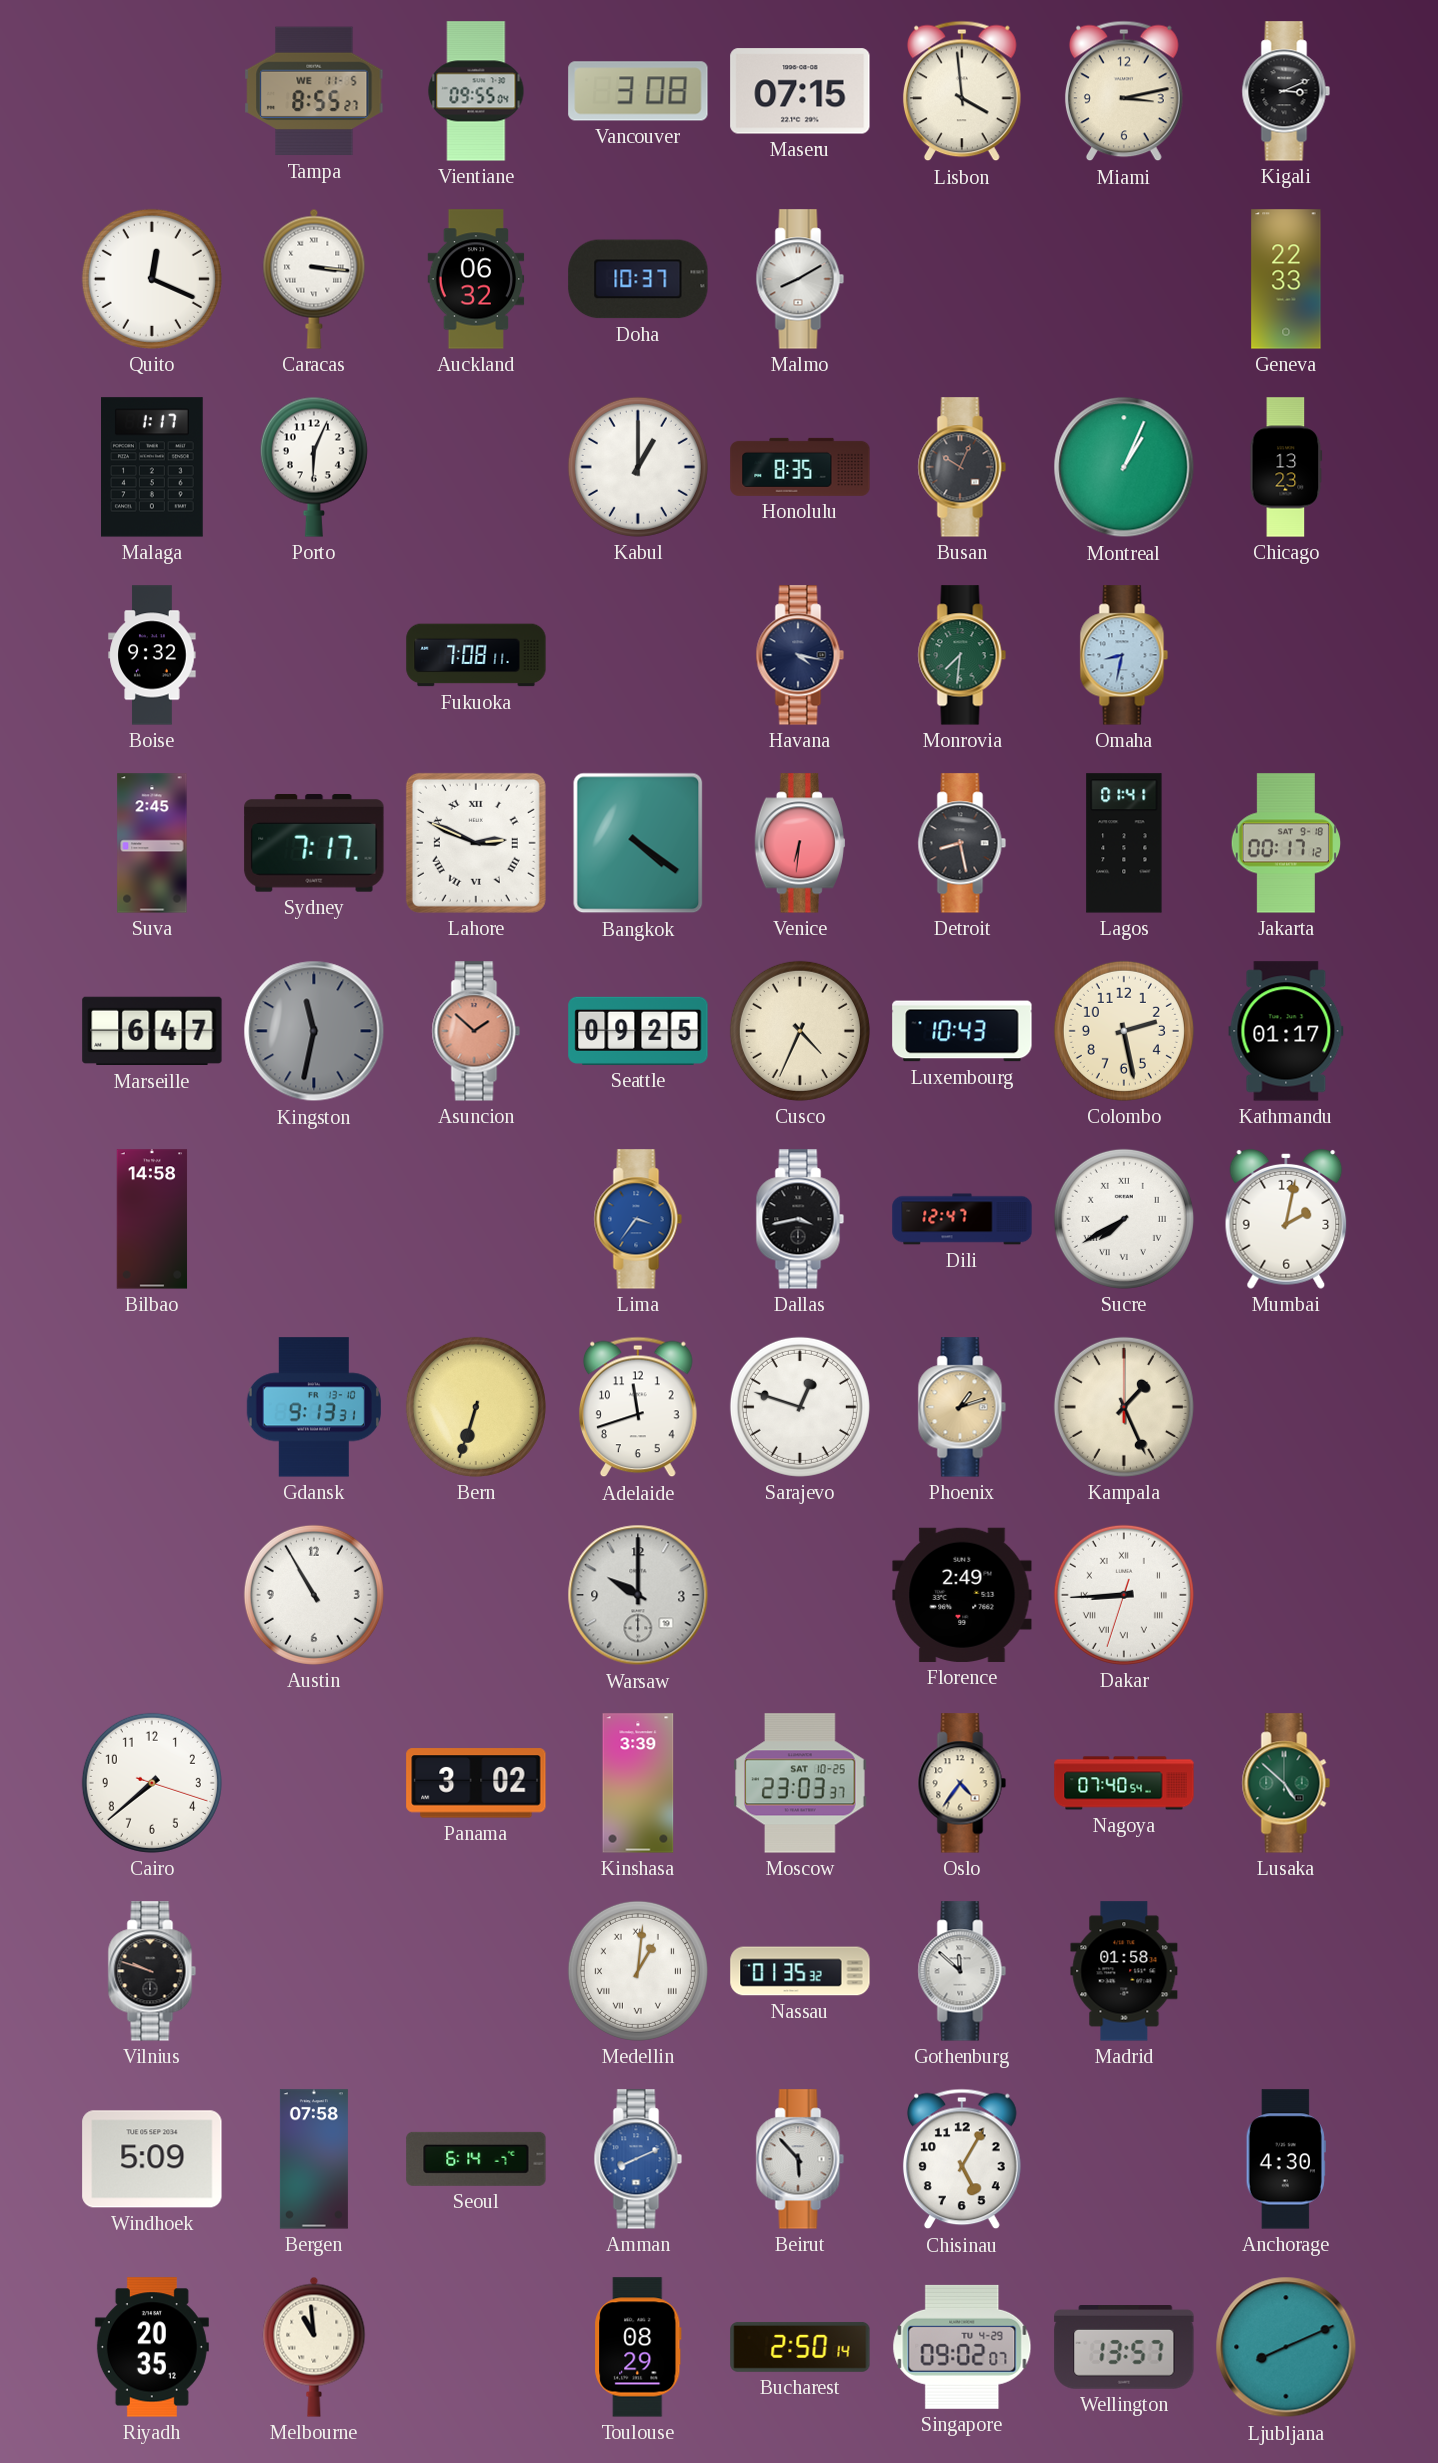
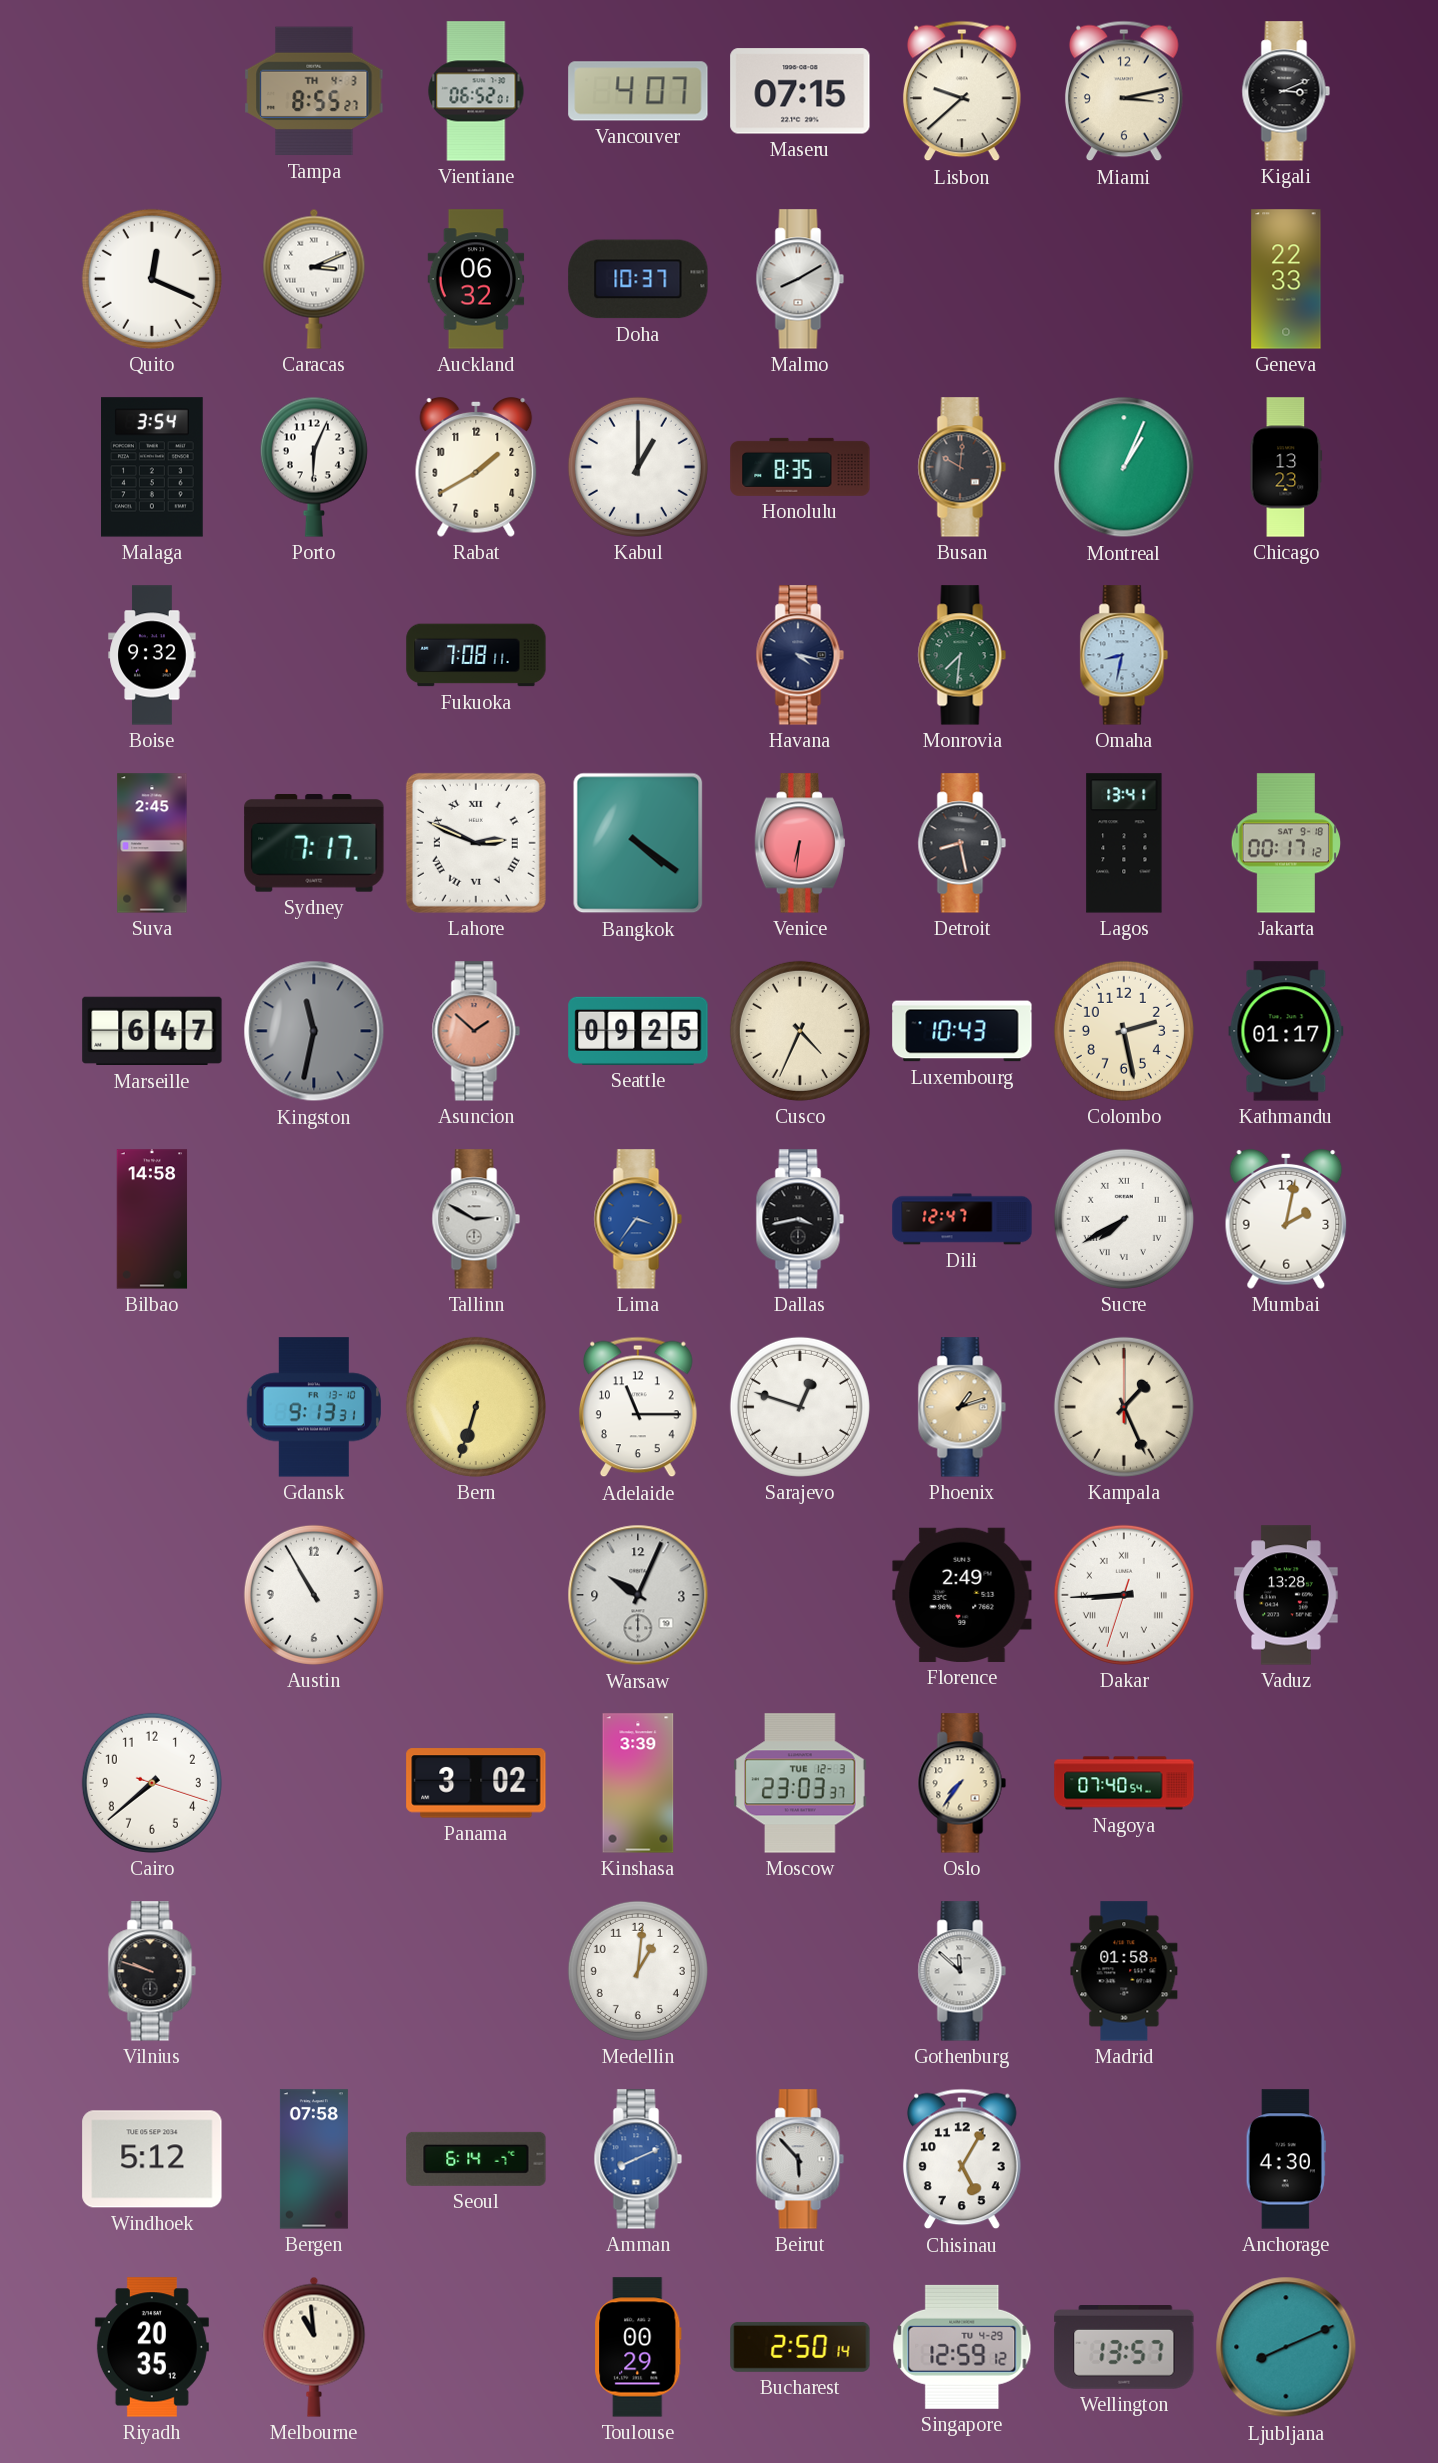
Tampa date: WE 11-5 -> TH 4-3
Vientiane: 09:55 -> 06:52
Vancouver: 3:08 -> 4:07
Lisbon: 3:59 -> 9:38
Caracas: 3:16 -> 3:11
Malaga: 1:17 -> 3:54
Rabat: none -> 1:40
Busan: 10:04 -> 10:01
Lagos: 01:41 -> 13:41
Tallinn: none -> 2:50
Adelaide: 11:42 -> 11:15
Warsaw: 10:00 -> 10:04
Vaduz: none -> 13:28
Moscow date: SAT 10-25 -> TUE 12-3
Oslo: 4:36 -> 7:36
Lusaka: 4:52 -> none
Medellin numerals: Roman -> Arabic
Nassau: 01:35 -> none
Windhoek: 5:09 -> 5:12
Toulouse: 08:29 -> 00:29
Singapore: 09:02 -> 12:59
